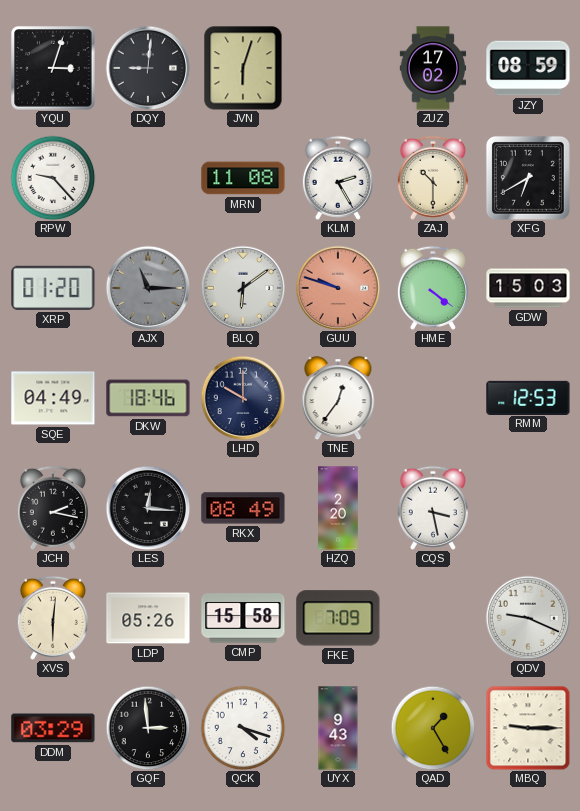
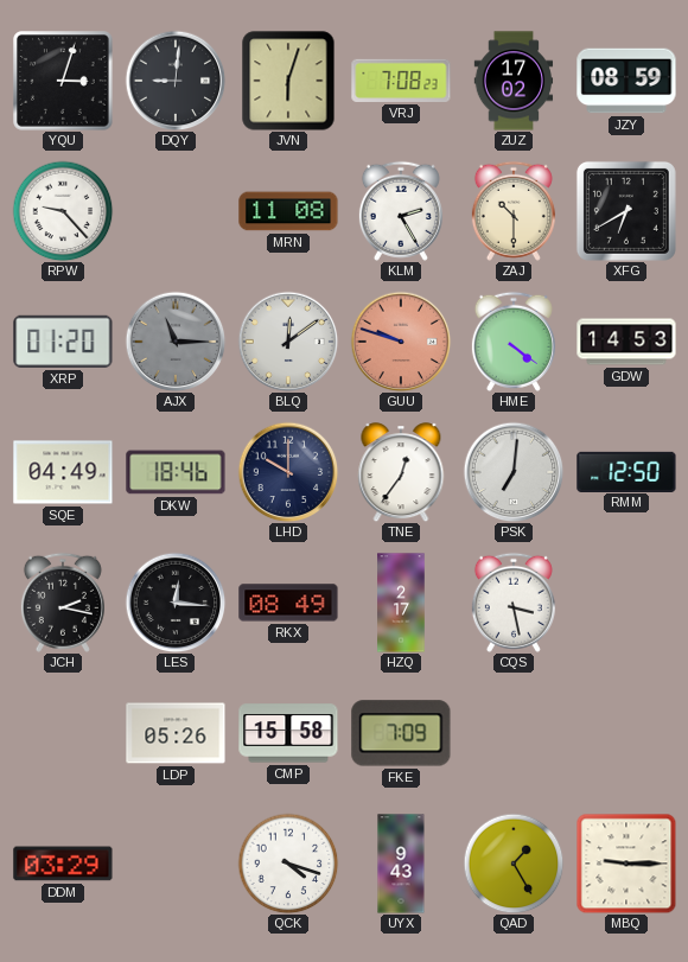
VRJ: none -> 7:08
BLQ: 6:09 -> 12:09
GDW: 15:03 -> 14:53
PSK: none -> 7:01
RMM: 12:53 -> 12:50
HZQ: 2:20 -> 2:17
XVS: 6:01 -> none
QDV: 9:19 -> none
GQF: 2:59 -> none
